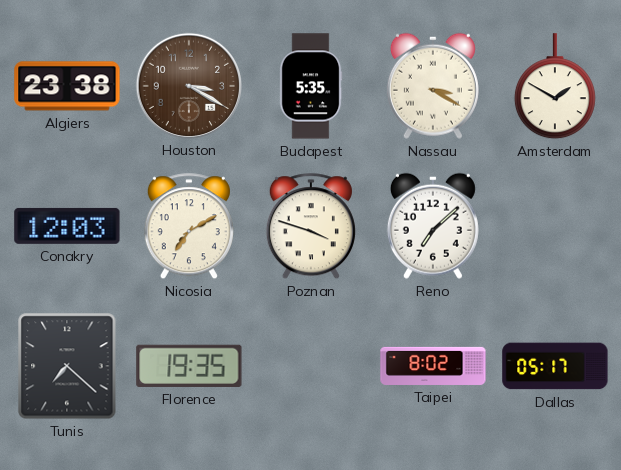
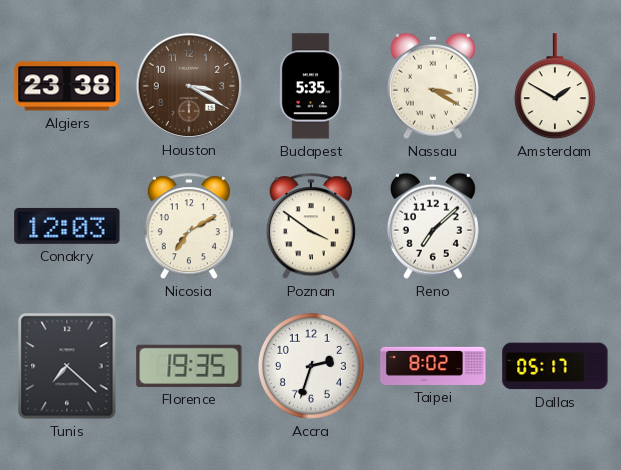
Poznan: 3:48 -> 3:51
Accra: none -> 2:33
